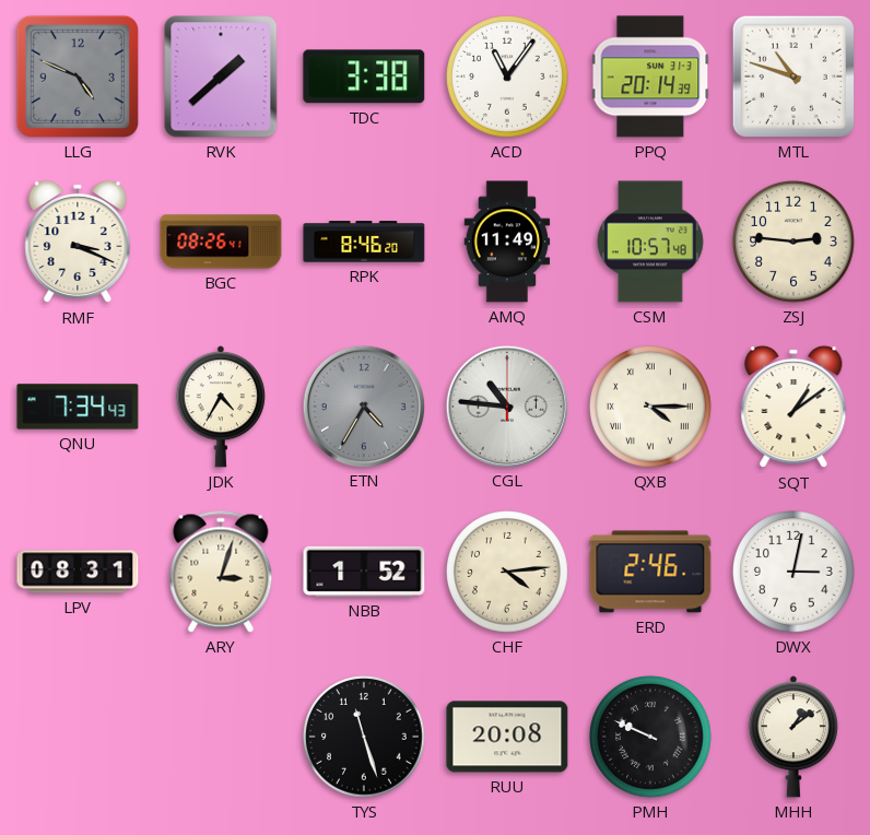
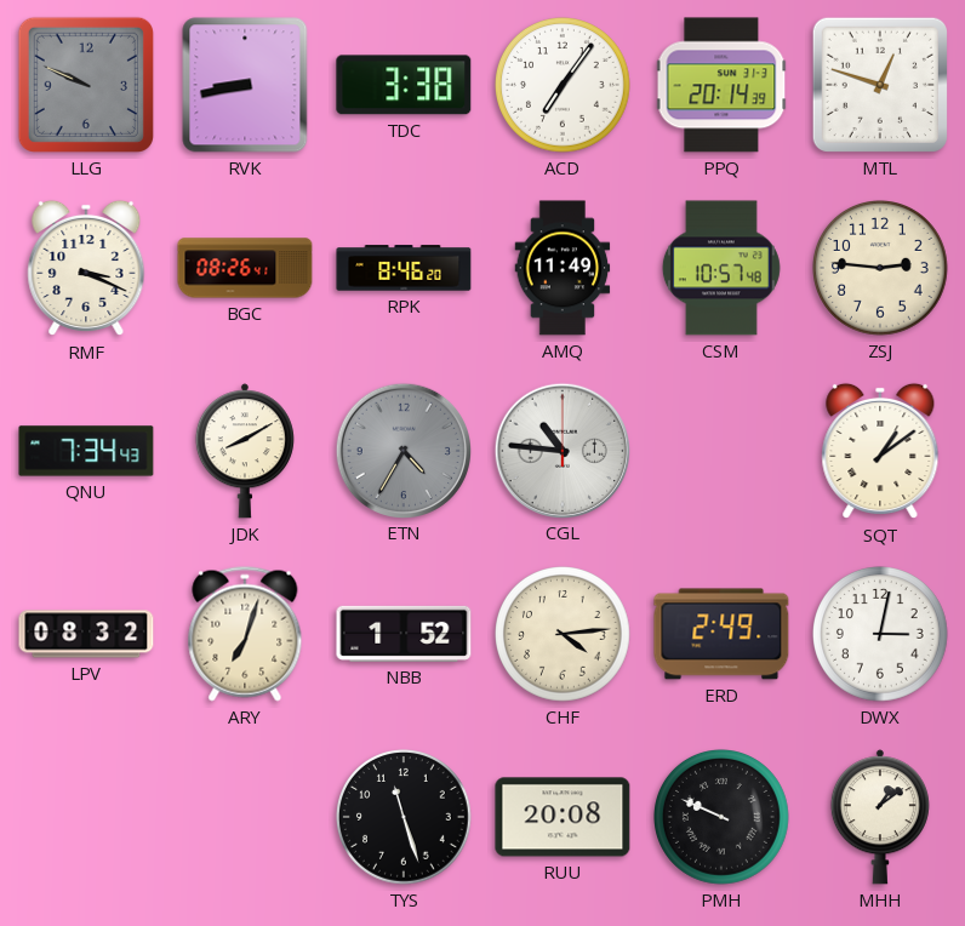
LLG: 4:49 -> 9:49
RVK: 1:38 -> 8:43
ACD: 11:06 -> 7:06
MTL: 10:48 -> 12:48
JDK: 4:35 -> 8:10
QXB: 4:15 -> none
LPV: 08:31 -> 08:32
ARY: 3:03 -> 7:03
ERD: 2:46 -> 2:49
